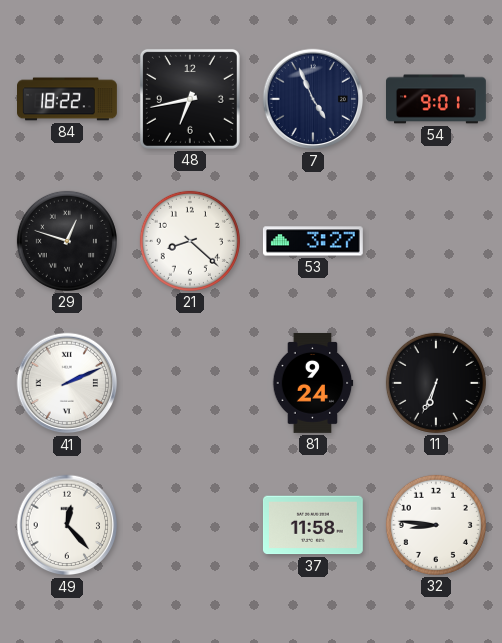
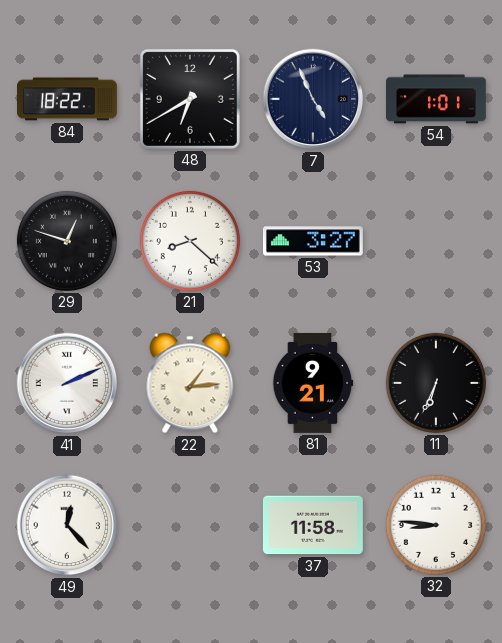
48: 6:43 -> 6:40
54: 9:01 -> 1:01
22: none -> 1:14
81: 9:24 -> 9:21
